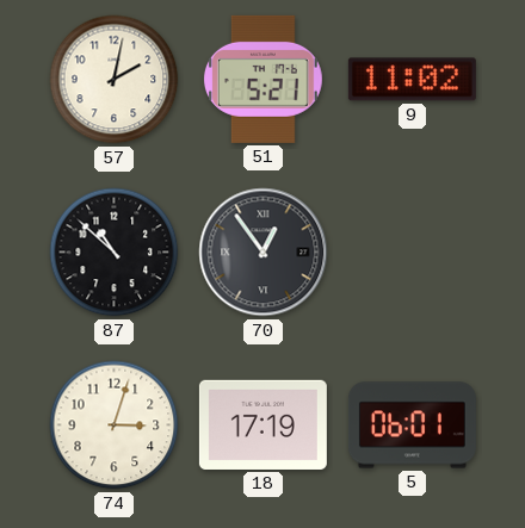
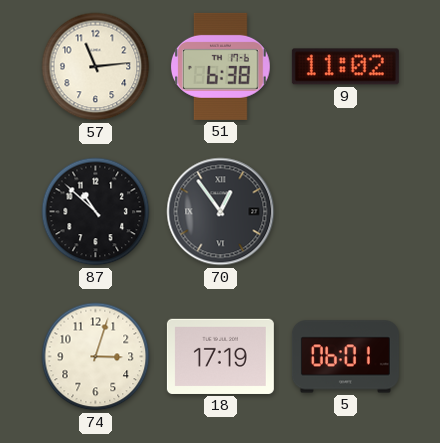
57: 2:02 -> 11:14
51: 5:21 -> 6:38
